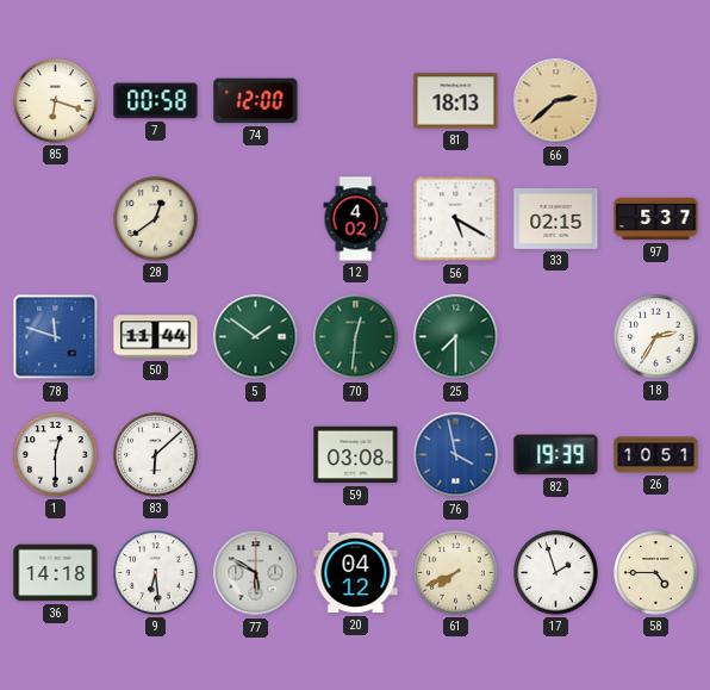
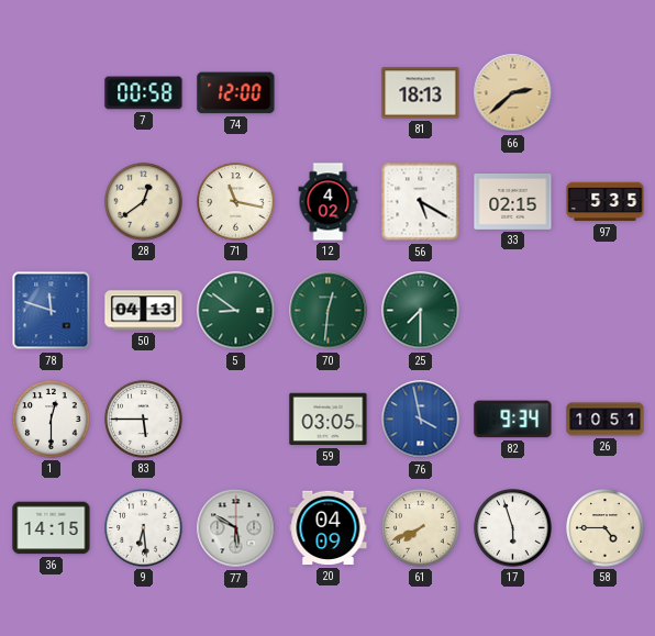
85: 6:18 -> none
71: none -> 11:17
97: 5:37 -> 5:35
50: 11:44 -> 04:13
5: 1:51 -> 8:51
18: 2:35 -> none
83: 6:08 -> 5:45
59: 03:08 -> 03:05
82: 19:39 -> 9:34
36: 14:18 -> 14:15
20: 04:12 -> 04:09
17: 1:57 -> 5:57
